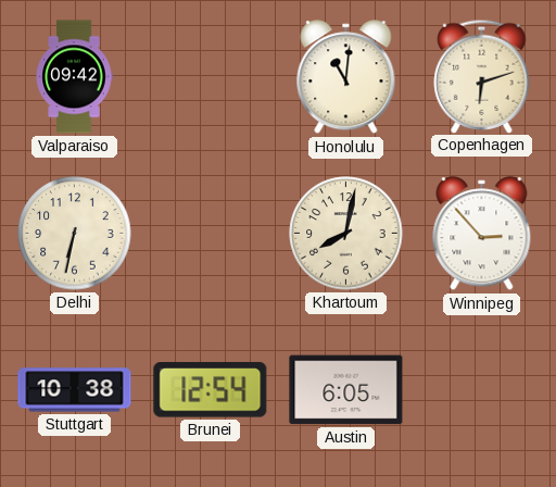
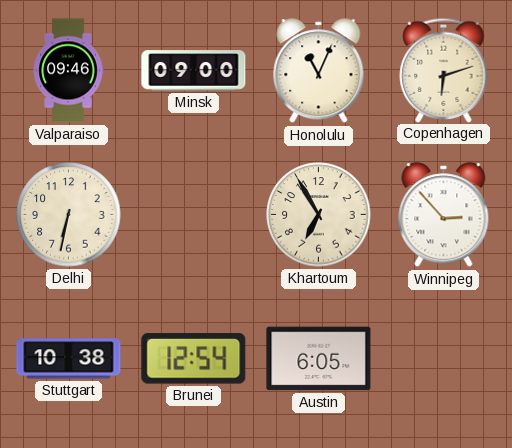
Valparaiso: 09:42 -> 09:46
Minsk: none -> 09:00
Honolulu: 11:01 -> 11:04
Khartoum: 8:02 -> 6:55
